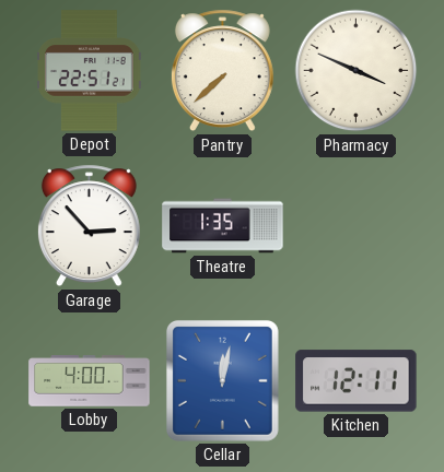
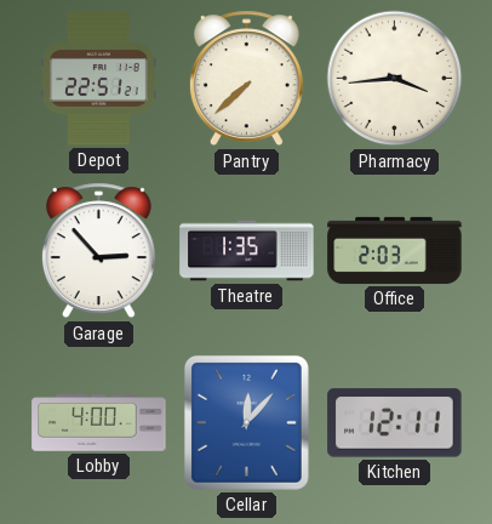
Pharmacy: 3:49 -> 3:44
Office: none -> 2:03
Cellar: 12:02 -> 12:07
